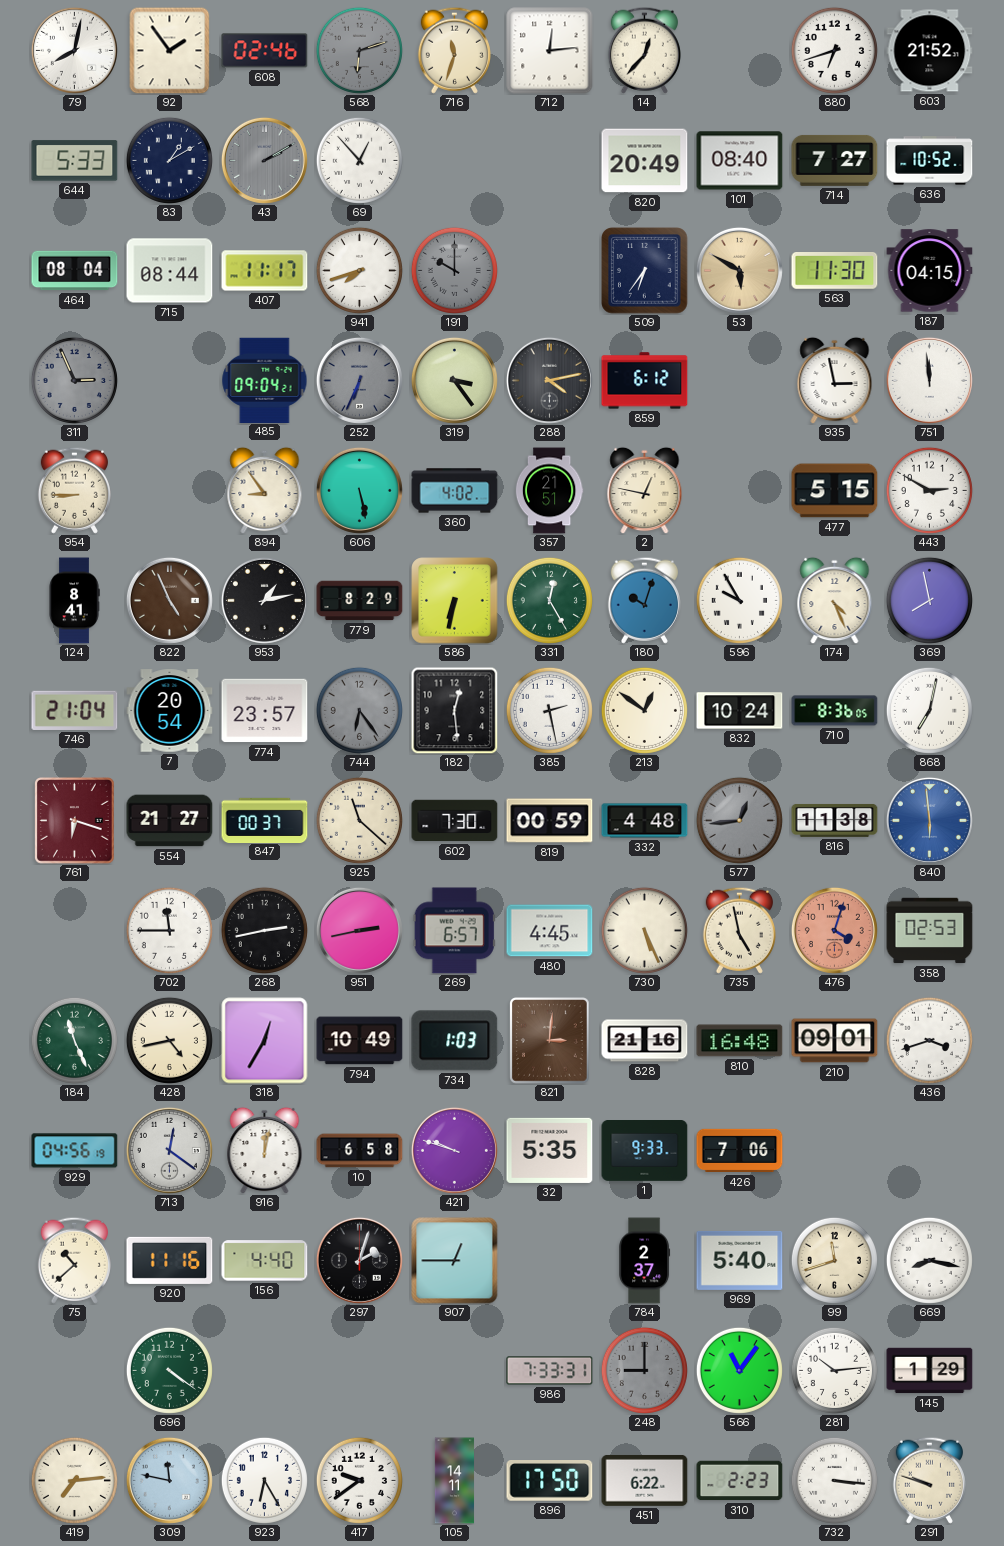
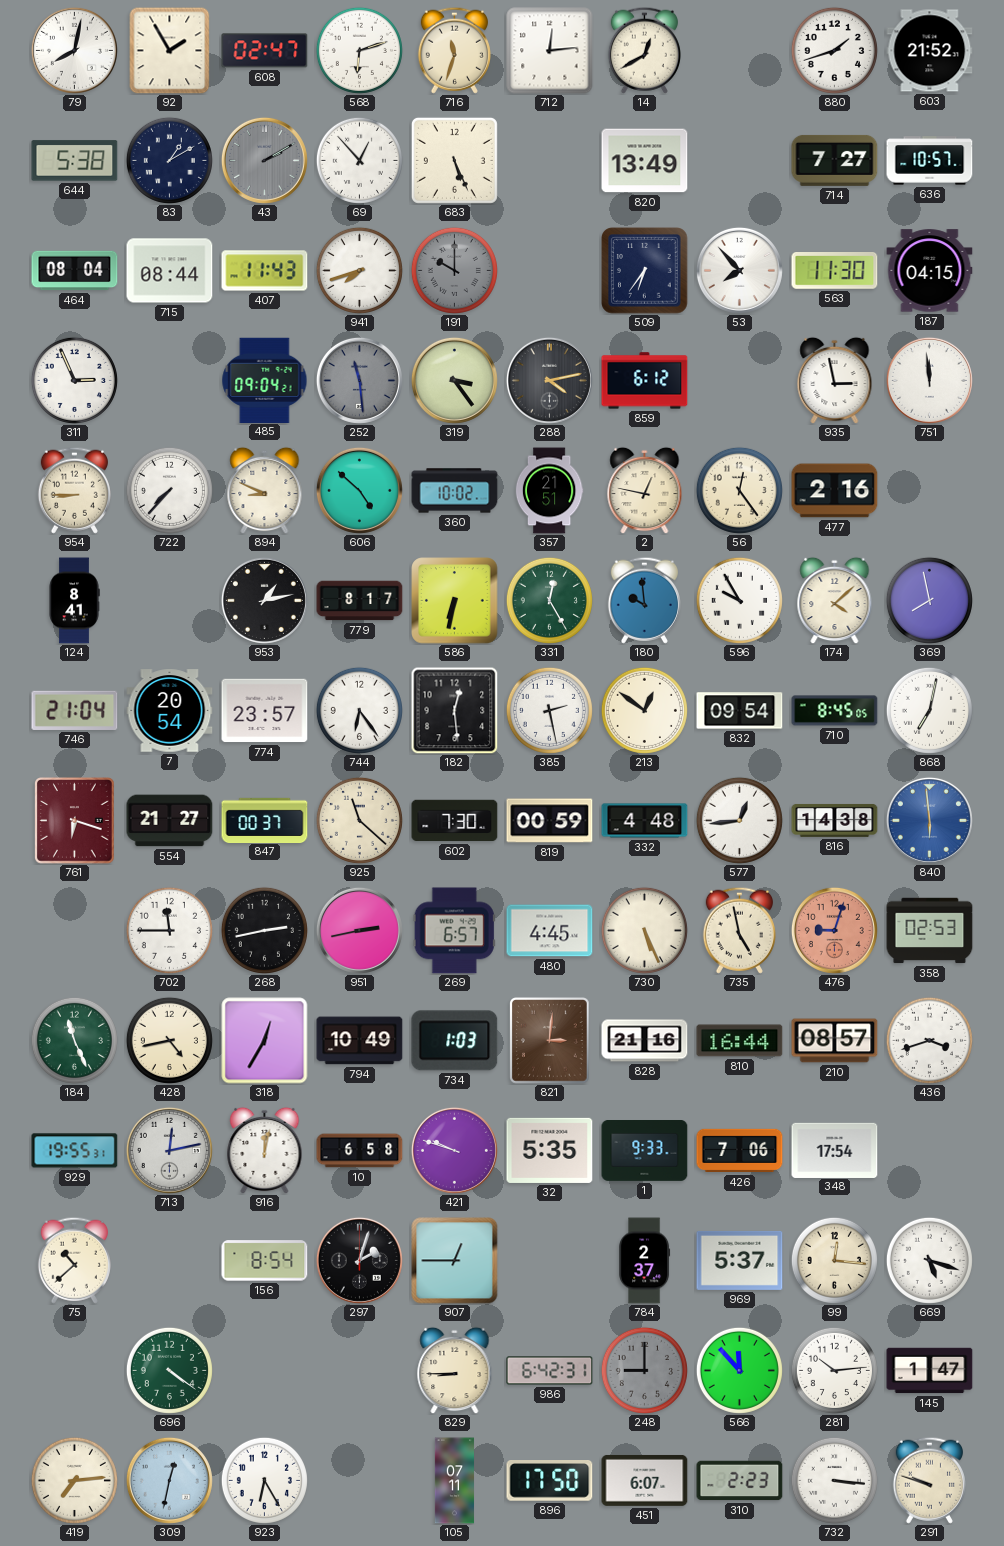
92: 1:54 -> 1:55
608: 02:46 -> 02:47
568 dial: grey -> white
14: 12:37 -> 12:40
880: 6:42 -> 1:42
644: 5:33 -> 5:38
683: none -> 5:26
820: 20:49 -> 13:49
101: 08:40 -> none
636: 10:52 -> 10:57
407: 11:17 -> 11:43
53: 5:50 -> 7:53
53 dial: champagne -> white
311 dial: grey -> white
252: 6:34 -> 11:29
722: none -> 7:37
894: 8:54 -> 8:49
606: 5:28 -> 4:52
360: 4:02 -> 10:02
56: none -> 12:24
477: 5:15 -> 2:16
443: 2:50 -> none
822: 4:56 -> none
779: 8:29 -> 8:17
180: 10:03 -> 9:59
174: 4:26 -> 4:08
744 dial: grey -> white
832: 10:24 -> 09:54
710: 8:36 -> 8:45
577 dial: grey -> white
816: 11:38 -> 14:38
476: 4:03 -> 9:03
810: 16:48 -> 16:44
210: 09:01 -> 08:57
929: 04:56 -> 19:55
713: 12:21 -> 12:13
348: none -> 17:54
920: 11:16 -> none
156: 4:40 -> 8:54
969: 5:40 -> 5:37
99: 11:42 -> 12:16
669: 8:17 -> 5:18
829: none -> 8:45
986: 7:33 -> 6:42
566: 11:06 -> 11:53
145: 1:29 -> 1:47
309: 11:47 -> 12:32
417: 9:39 -> none
105: 14:11 -> 07:11
451: 6:22 -> 6:07
